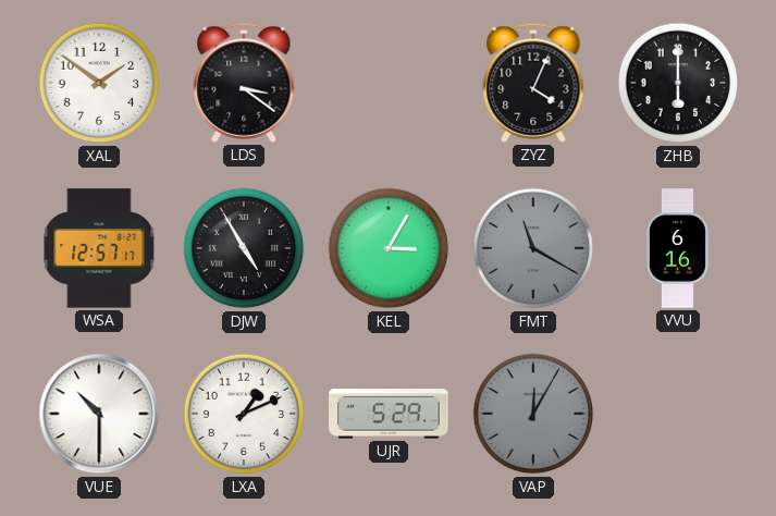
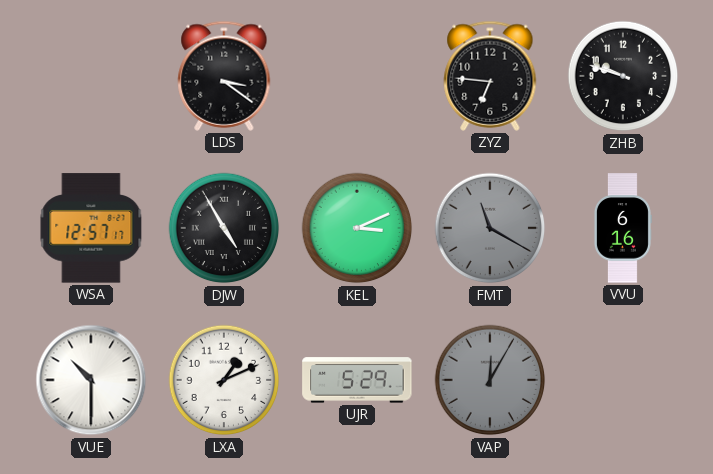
XAL: 1:51 -> none
ZYZ: 4:04 -> 6:46
ZHB: 6:00 -> 9:48
KEL: 3:05 -> 3:11
